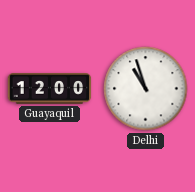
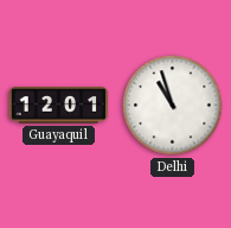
Guayaquil: 12:00 -> 12:01
